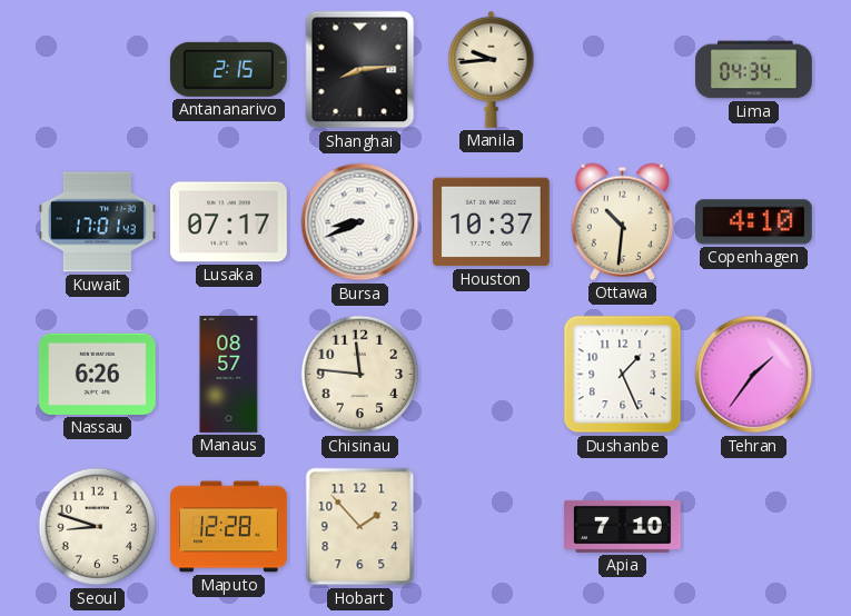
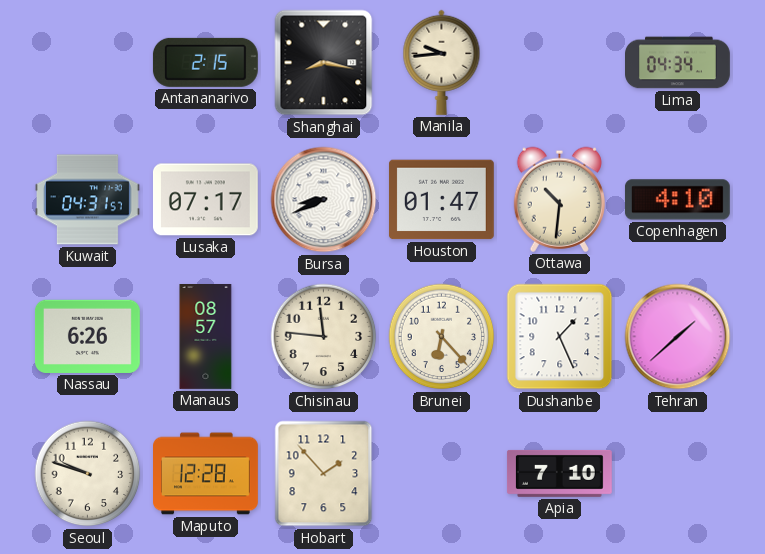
Shanghai: 8:14 -> 8:17
Kuwait: 17:01 -> 04:31
Houston: 10:37 -> 01:47
Brunei: none -> 6:23
Tehran: 1:36 -> 1:38
Seoul: 8:48 -> 9:48
